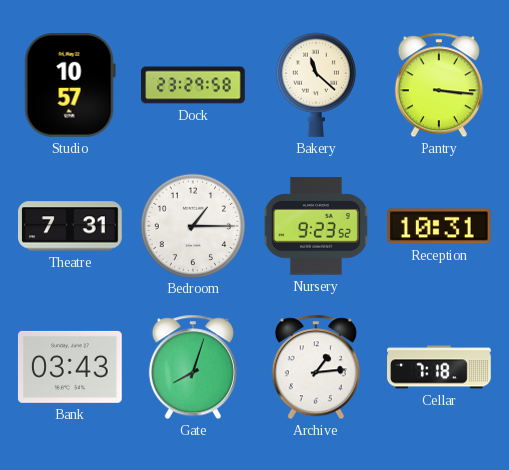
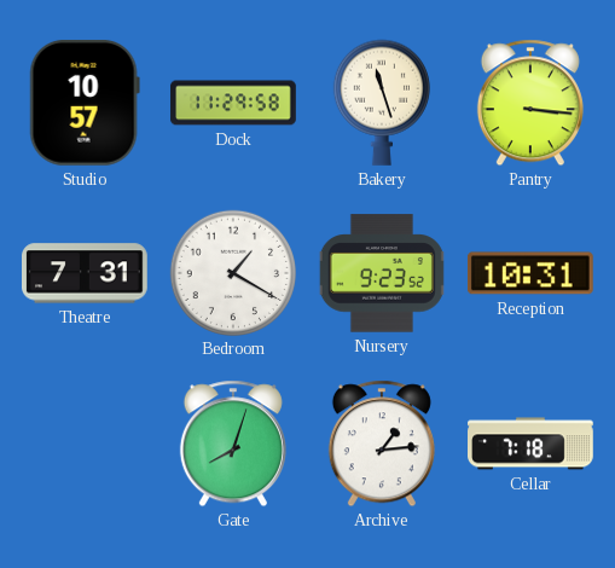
Dock: 23:29 -> 11:29
Bakery: 11:22 -> 11:27
Bedroom: 1:15 -> 1:20
Bank: 03:43 -> none
